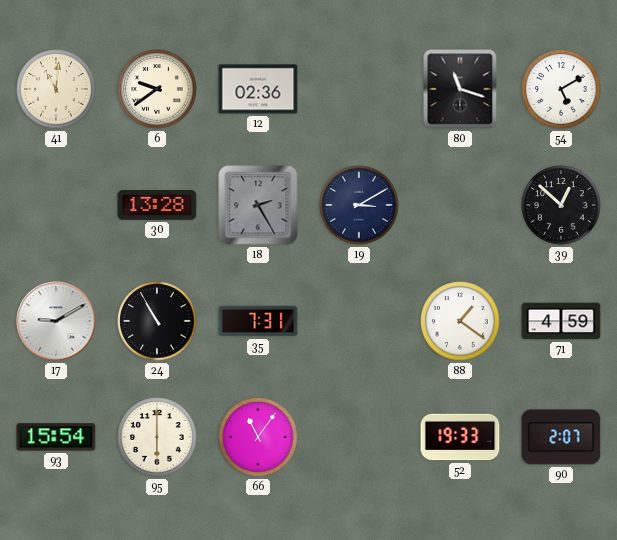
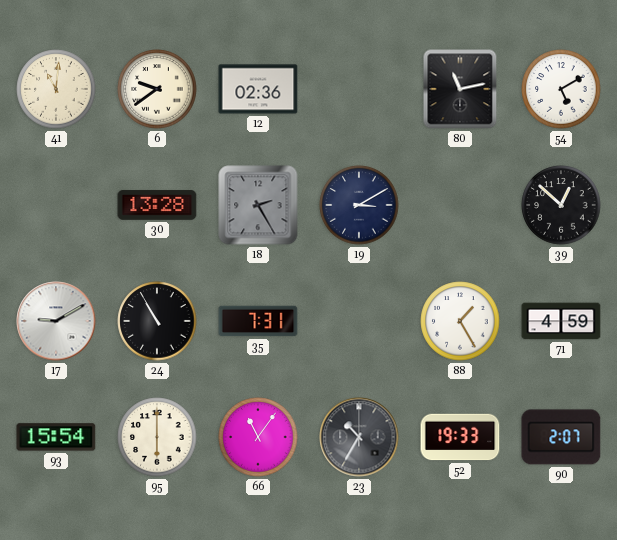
80: 11:18 -> 11:13
88: 1:21 -> 1:25
23: none -> 10:35
